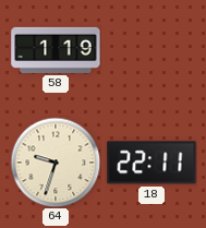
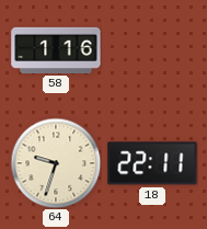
58: 1:19 -> 1:16
